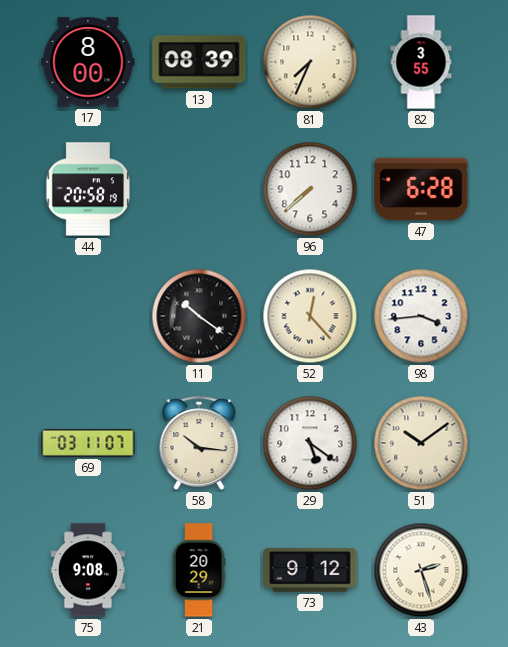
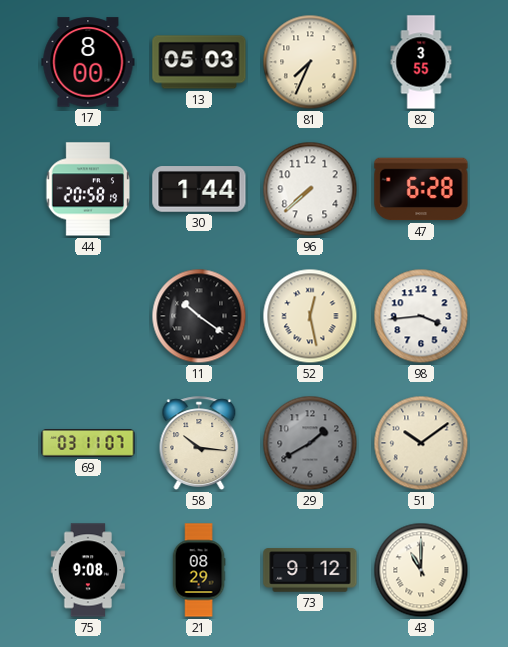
13: 08:39 -> 05:03
30: none -> 1:44
52: 12:23 -> 12:28
29: 5:21 -> 1:40
29 dial: white -> grey
21: 20:29 -> 08:29
43: 2:27 -> 11:00
